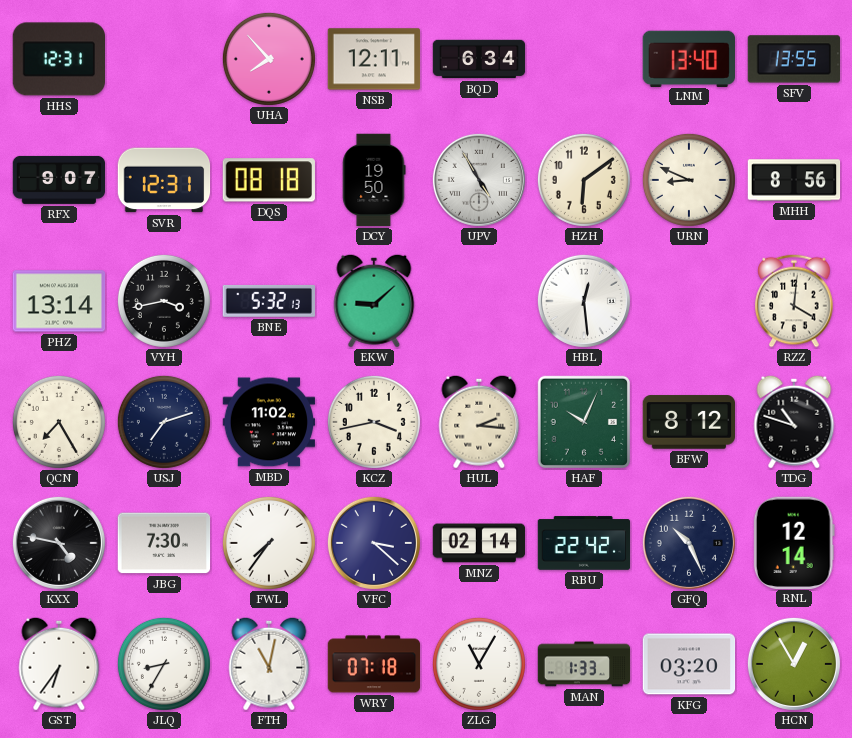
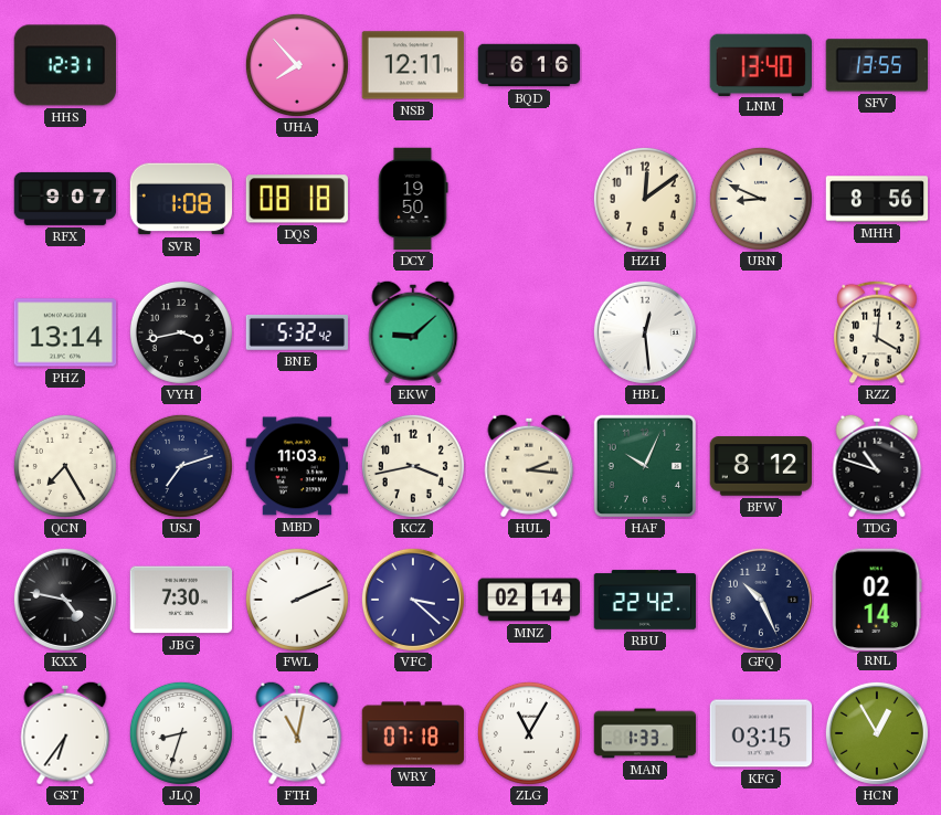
BQD: 6:34 -> 6:16
SVR: 12:31 -> 1:08
UPV: 4:55 -> none
HZH: 6:09 -> 12:09
BNE: 5:32:13 -> 5:32:42
MBD: 11:02 -> 11:03
FWL: 7:36 -> 2:11
RNL: 12:14 -> 02:14
JLQ: 8:35 -> 8:33
KFG: 03:20 -> 03:15
